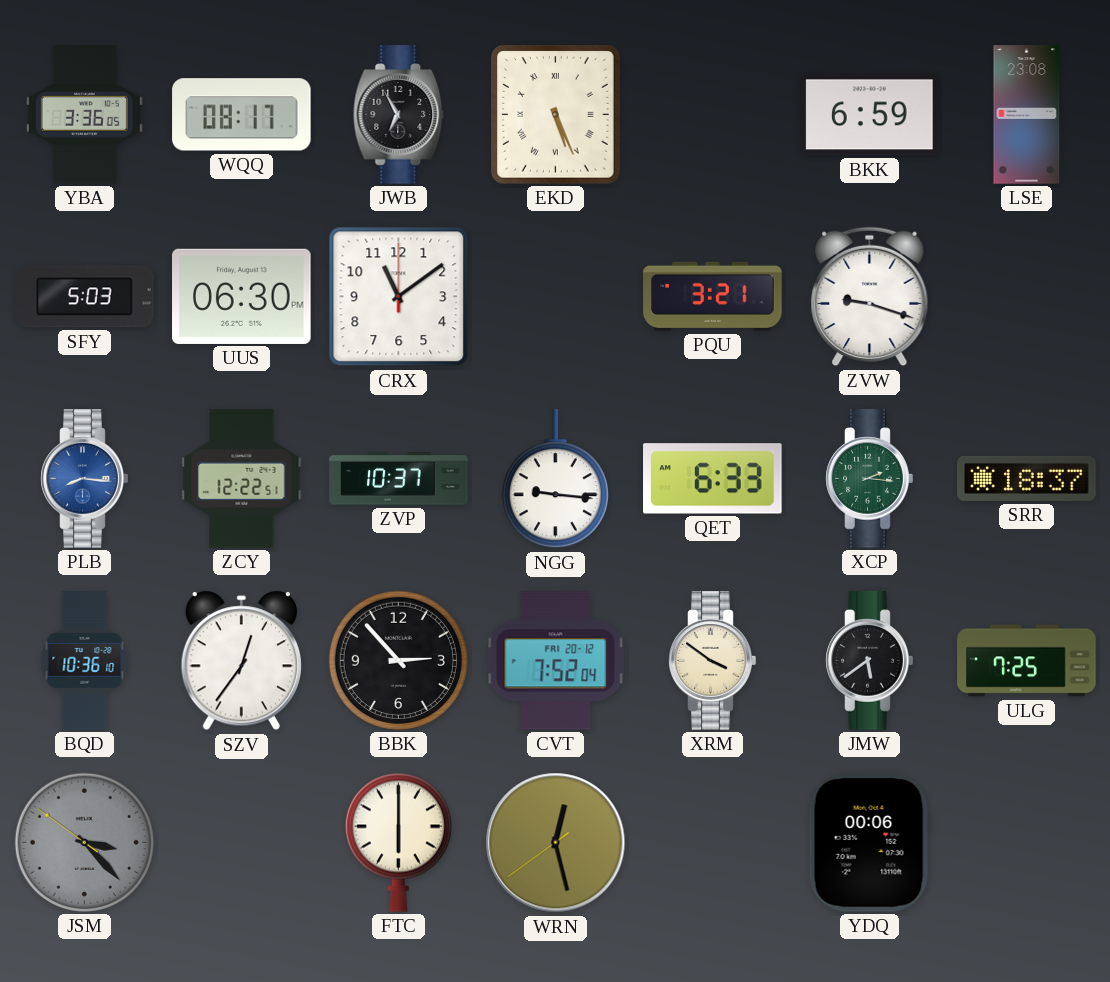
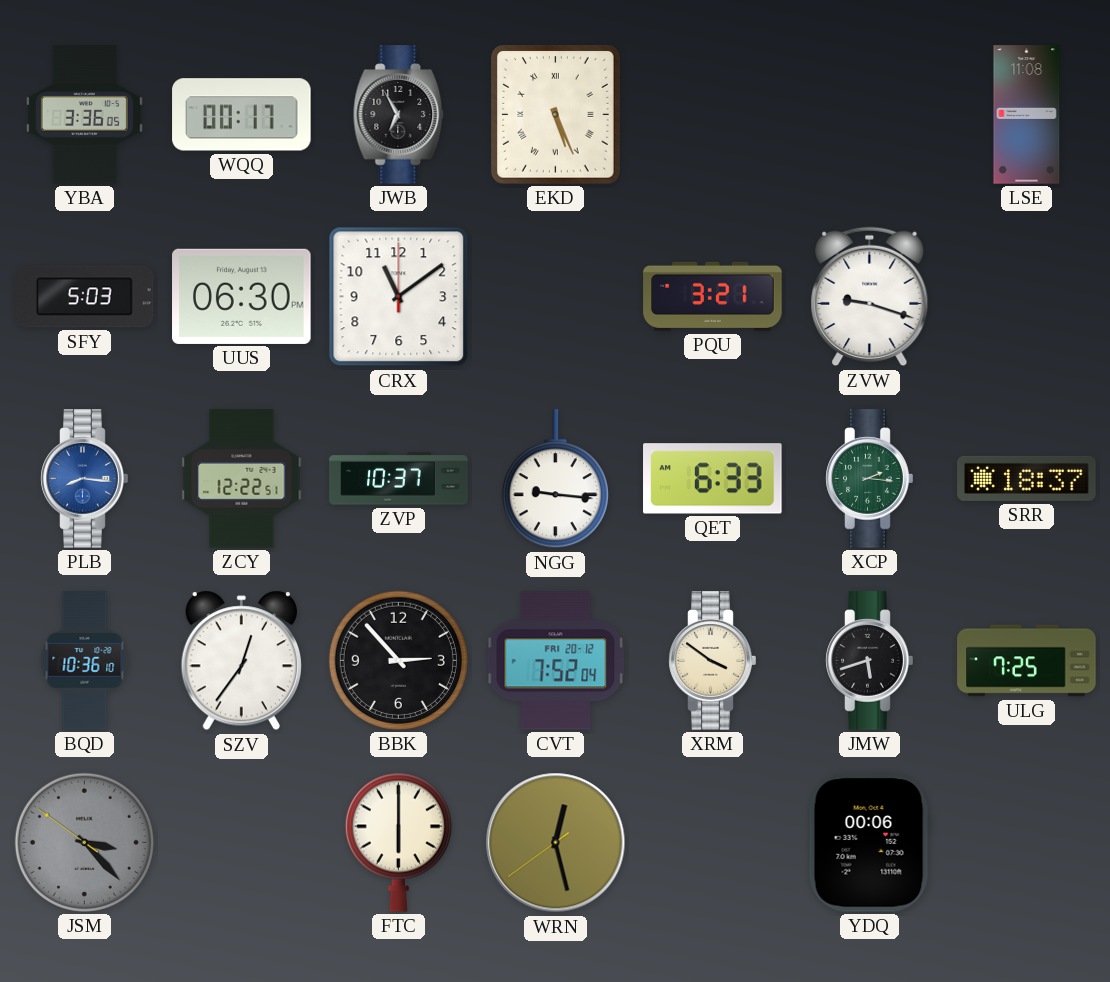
WQQ: 08:17 -> 00:17
BKK: 6:59 -> none
LSE: 23:08 -> 11:08
JMW: 5:39 -> 5:42
